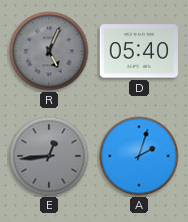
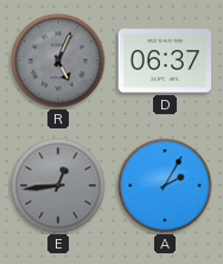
D: 05:40 -> 06:37
A: 2:03 -> 2:05
